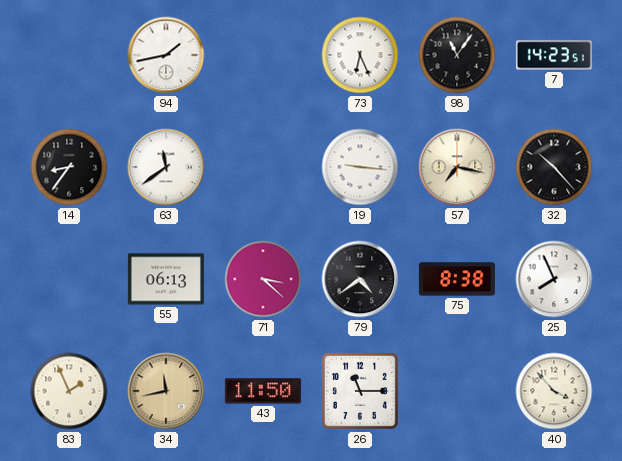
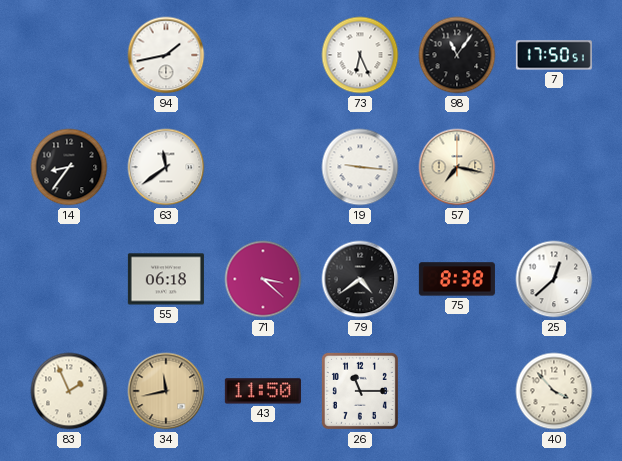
7: 14:23 -> 17:50
32: 10:23 -> none
55: 06:13 -> 06:18
25: 7:56 -> 12:38
